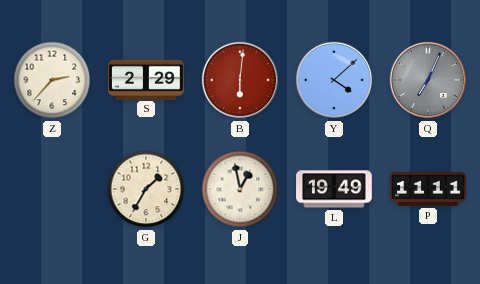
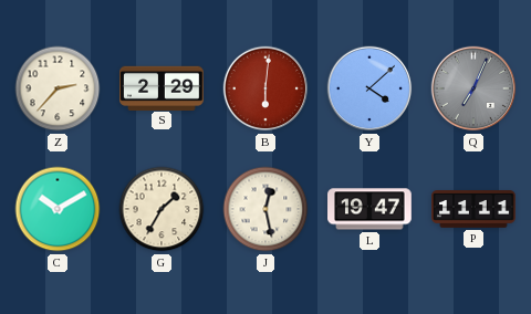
C: none -> 10:10
J: 12:58 -> 12:28
L: 19:49 -> 19:47
